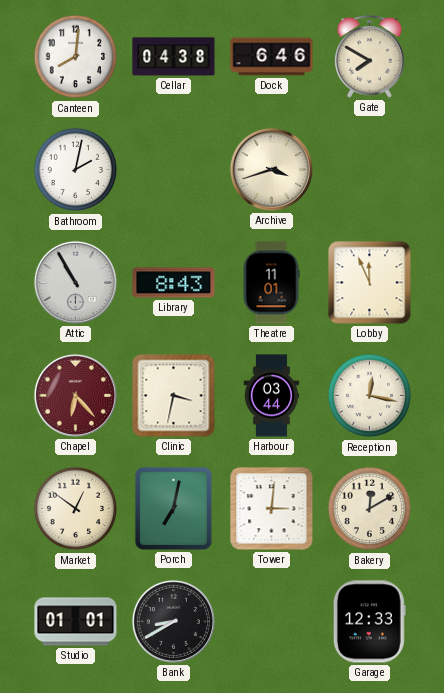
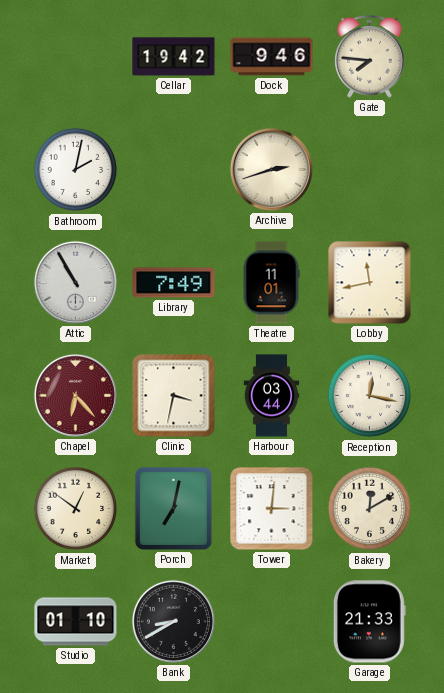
Canteen: 8:01 -> none
Cellar: 04:38 -> 19:42
Dock: 6:46 -> 9:46
Gate: 7:50 -> 7:46
Archive: 3:42 -> 2:42
Library: 8:43 -> 7:49
Lobby: 11:56 -> 11:43
Studio: 01:01 -> 01:10
Garage: 12:33 -> 21:33
